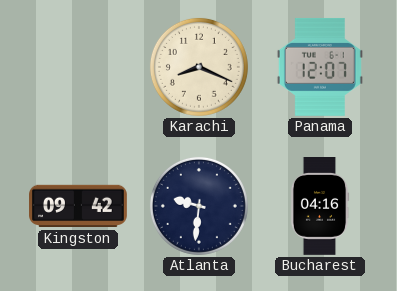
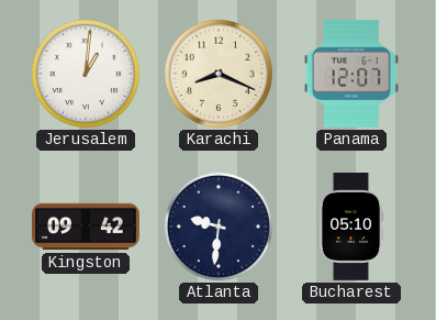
Jerusalem: none -> 1:01
Bucharest: 04:16 -> 05:10
